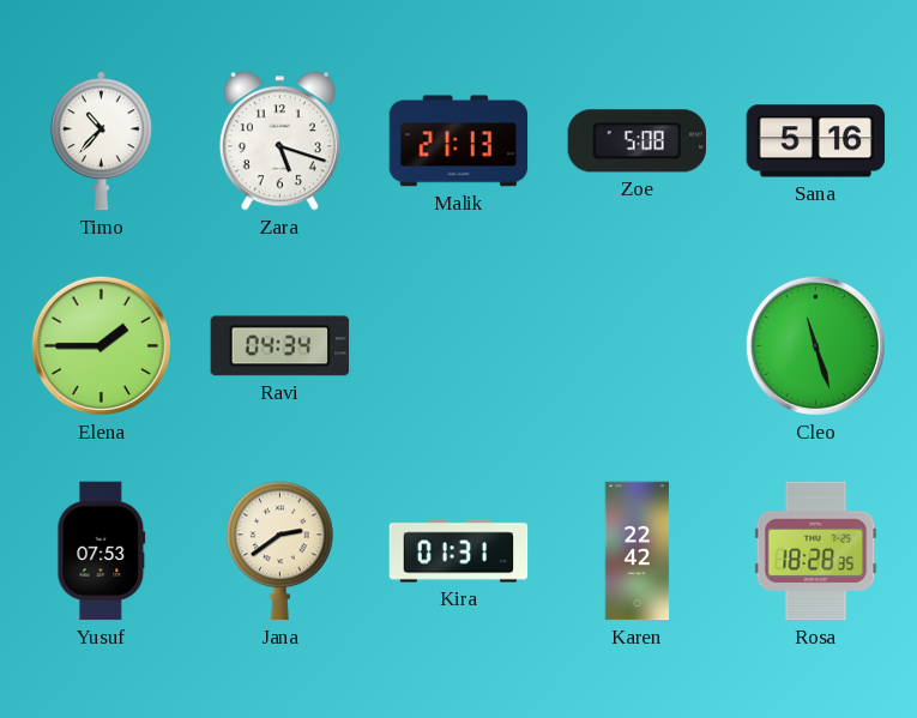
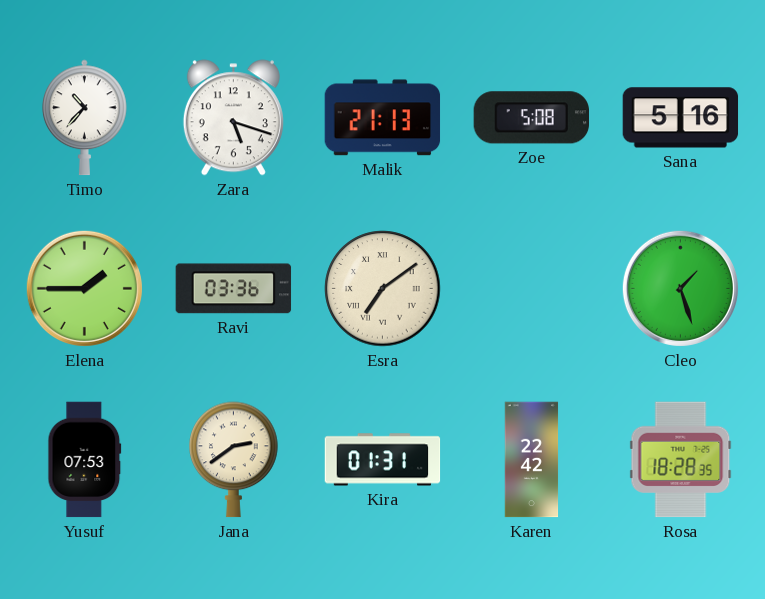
Ravi: 04:34 -> 03:36
Esra: none -> 7:09
Cleo: 11:27 -> 1:27
